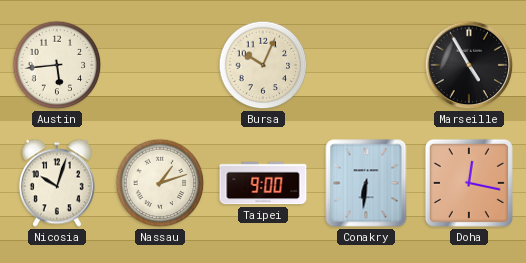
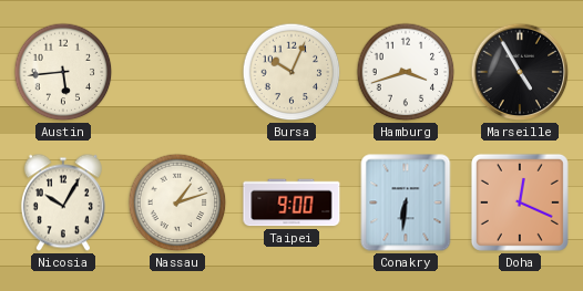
Hamburg: none -> 3:42
Nicosia: 10:03 -> 10:05
Doha: 12:17 -> 12:19
